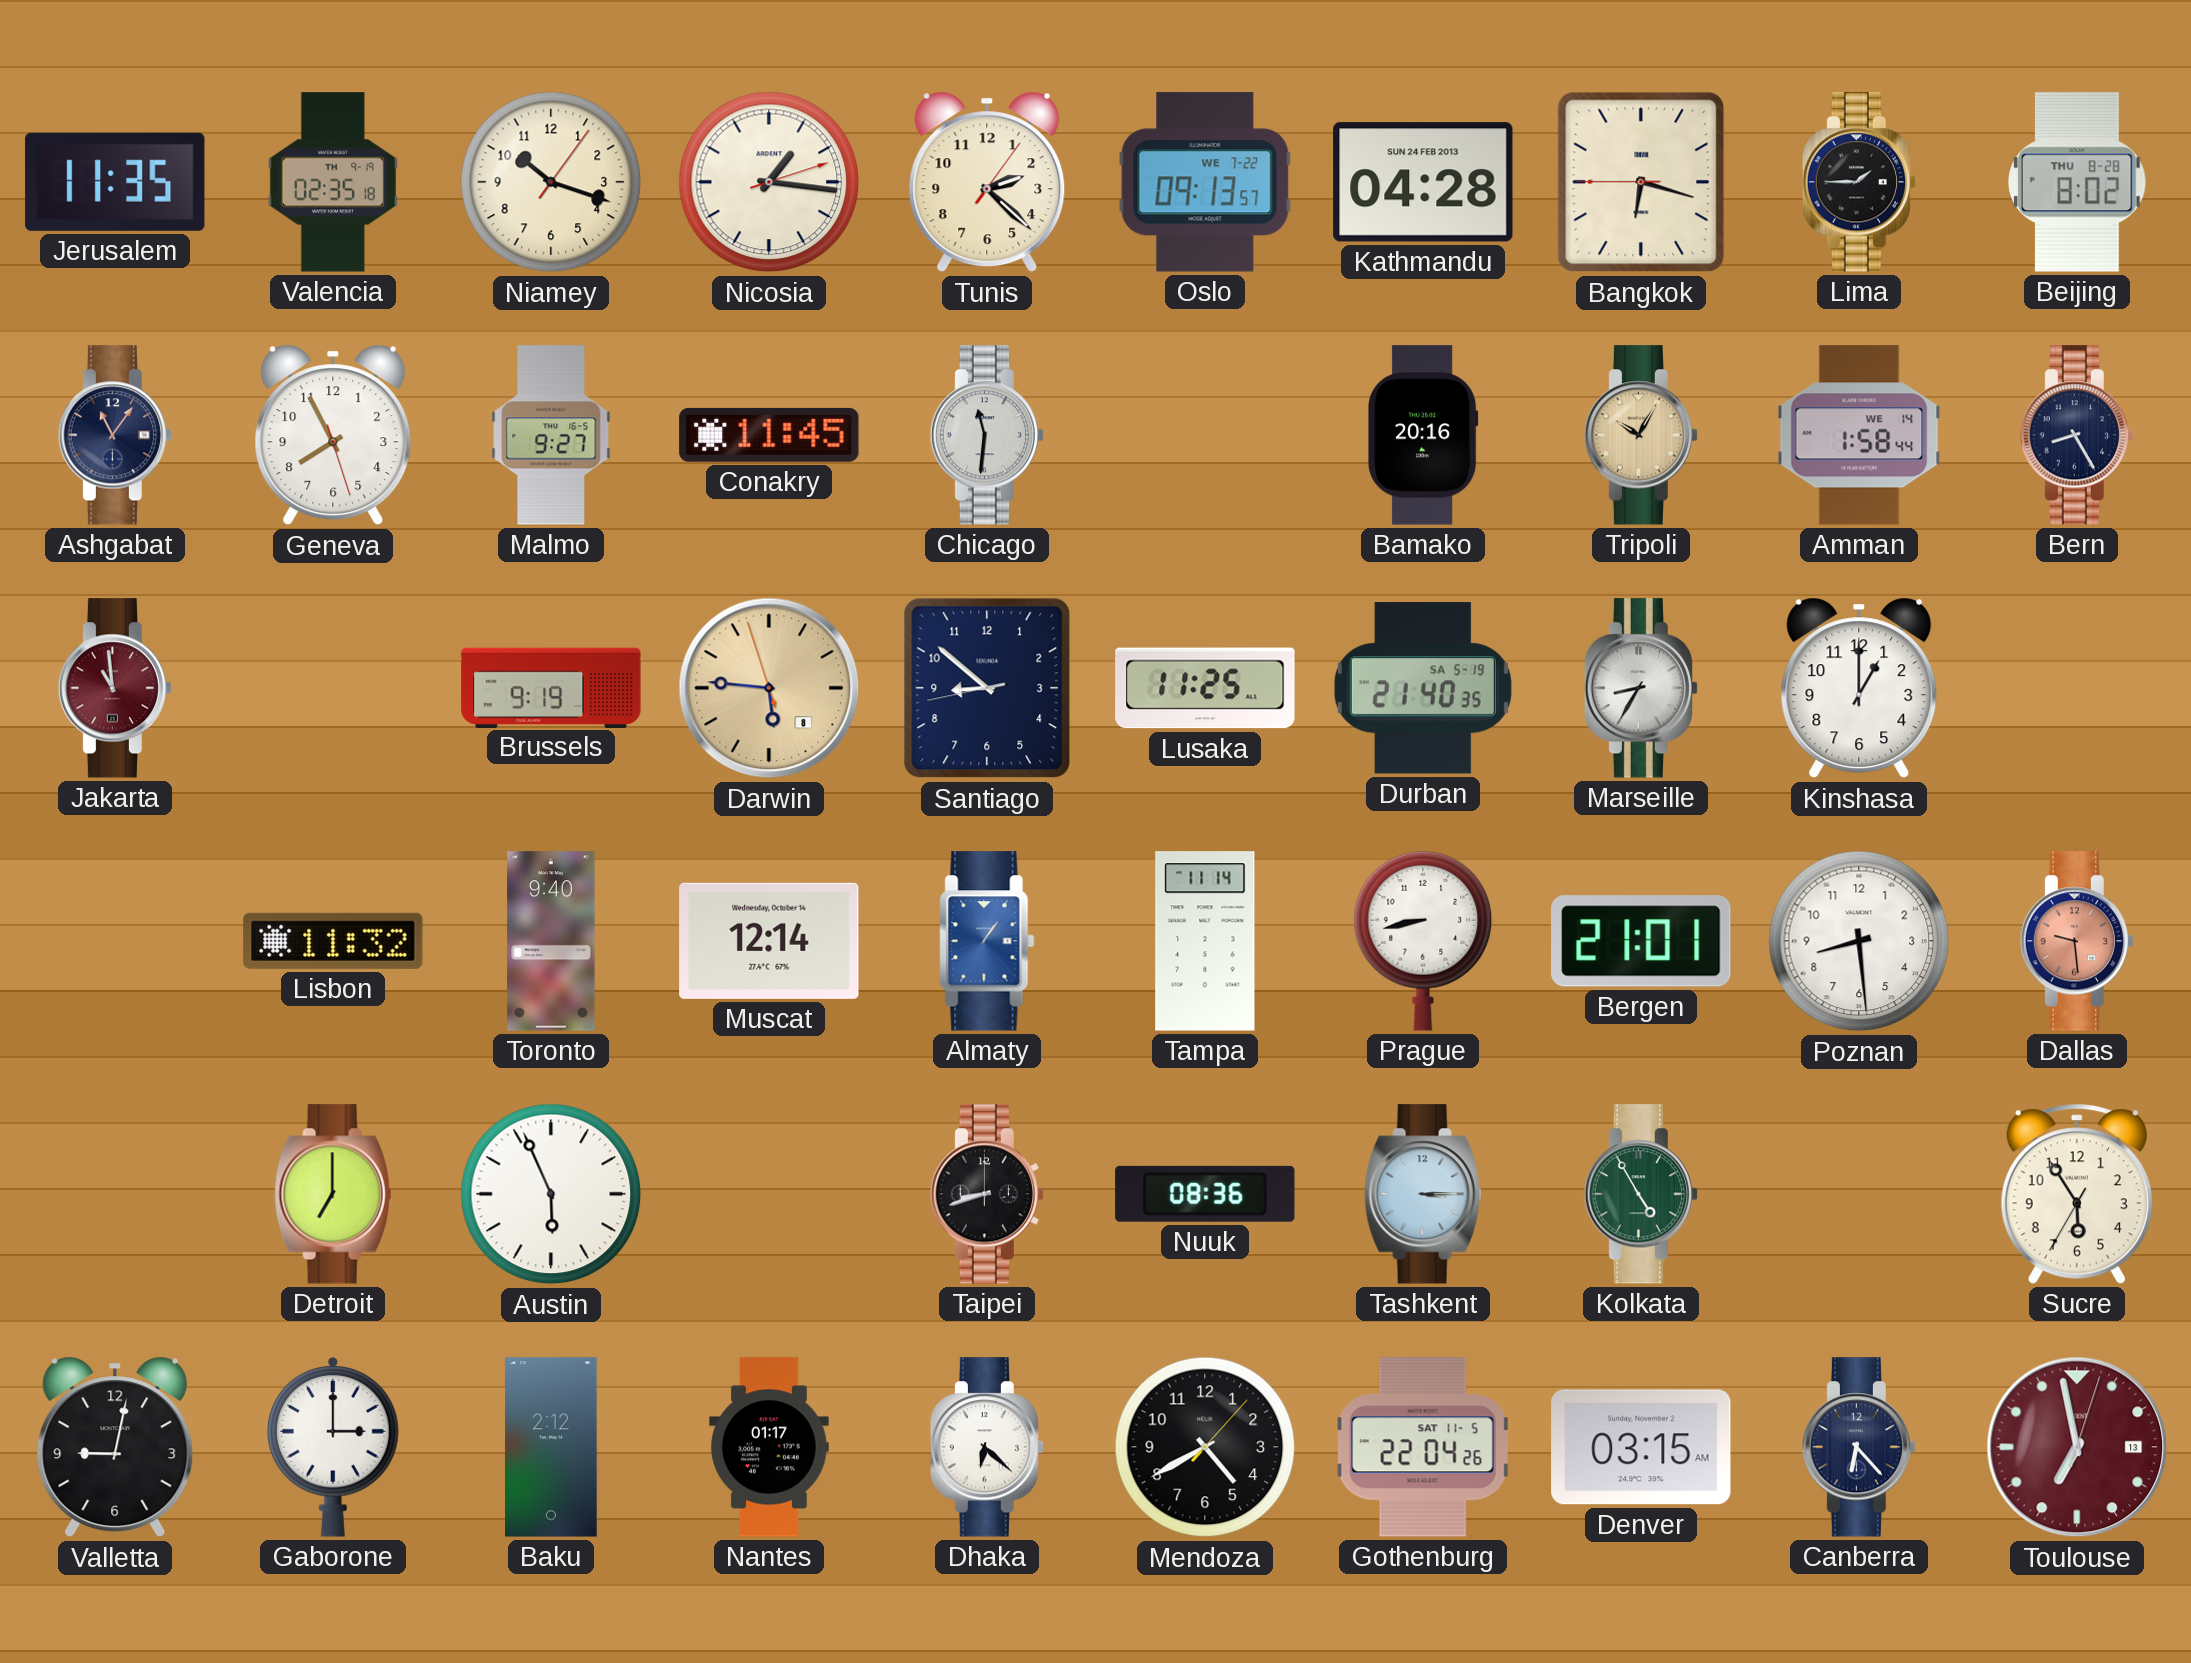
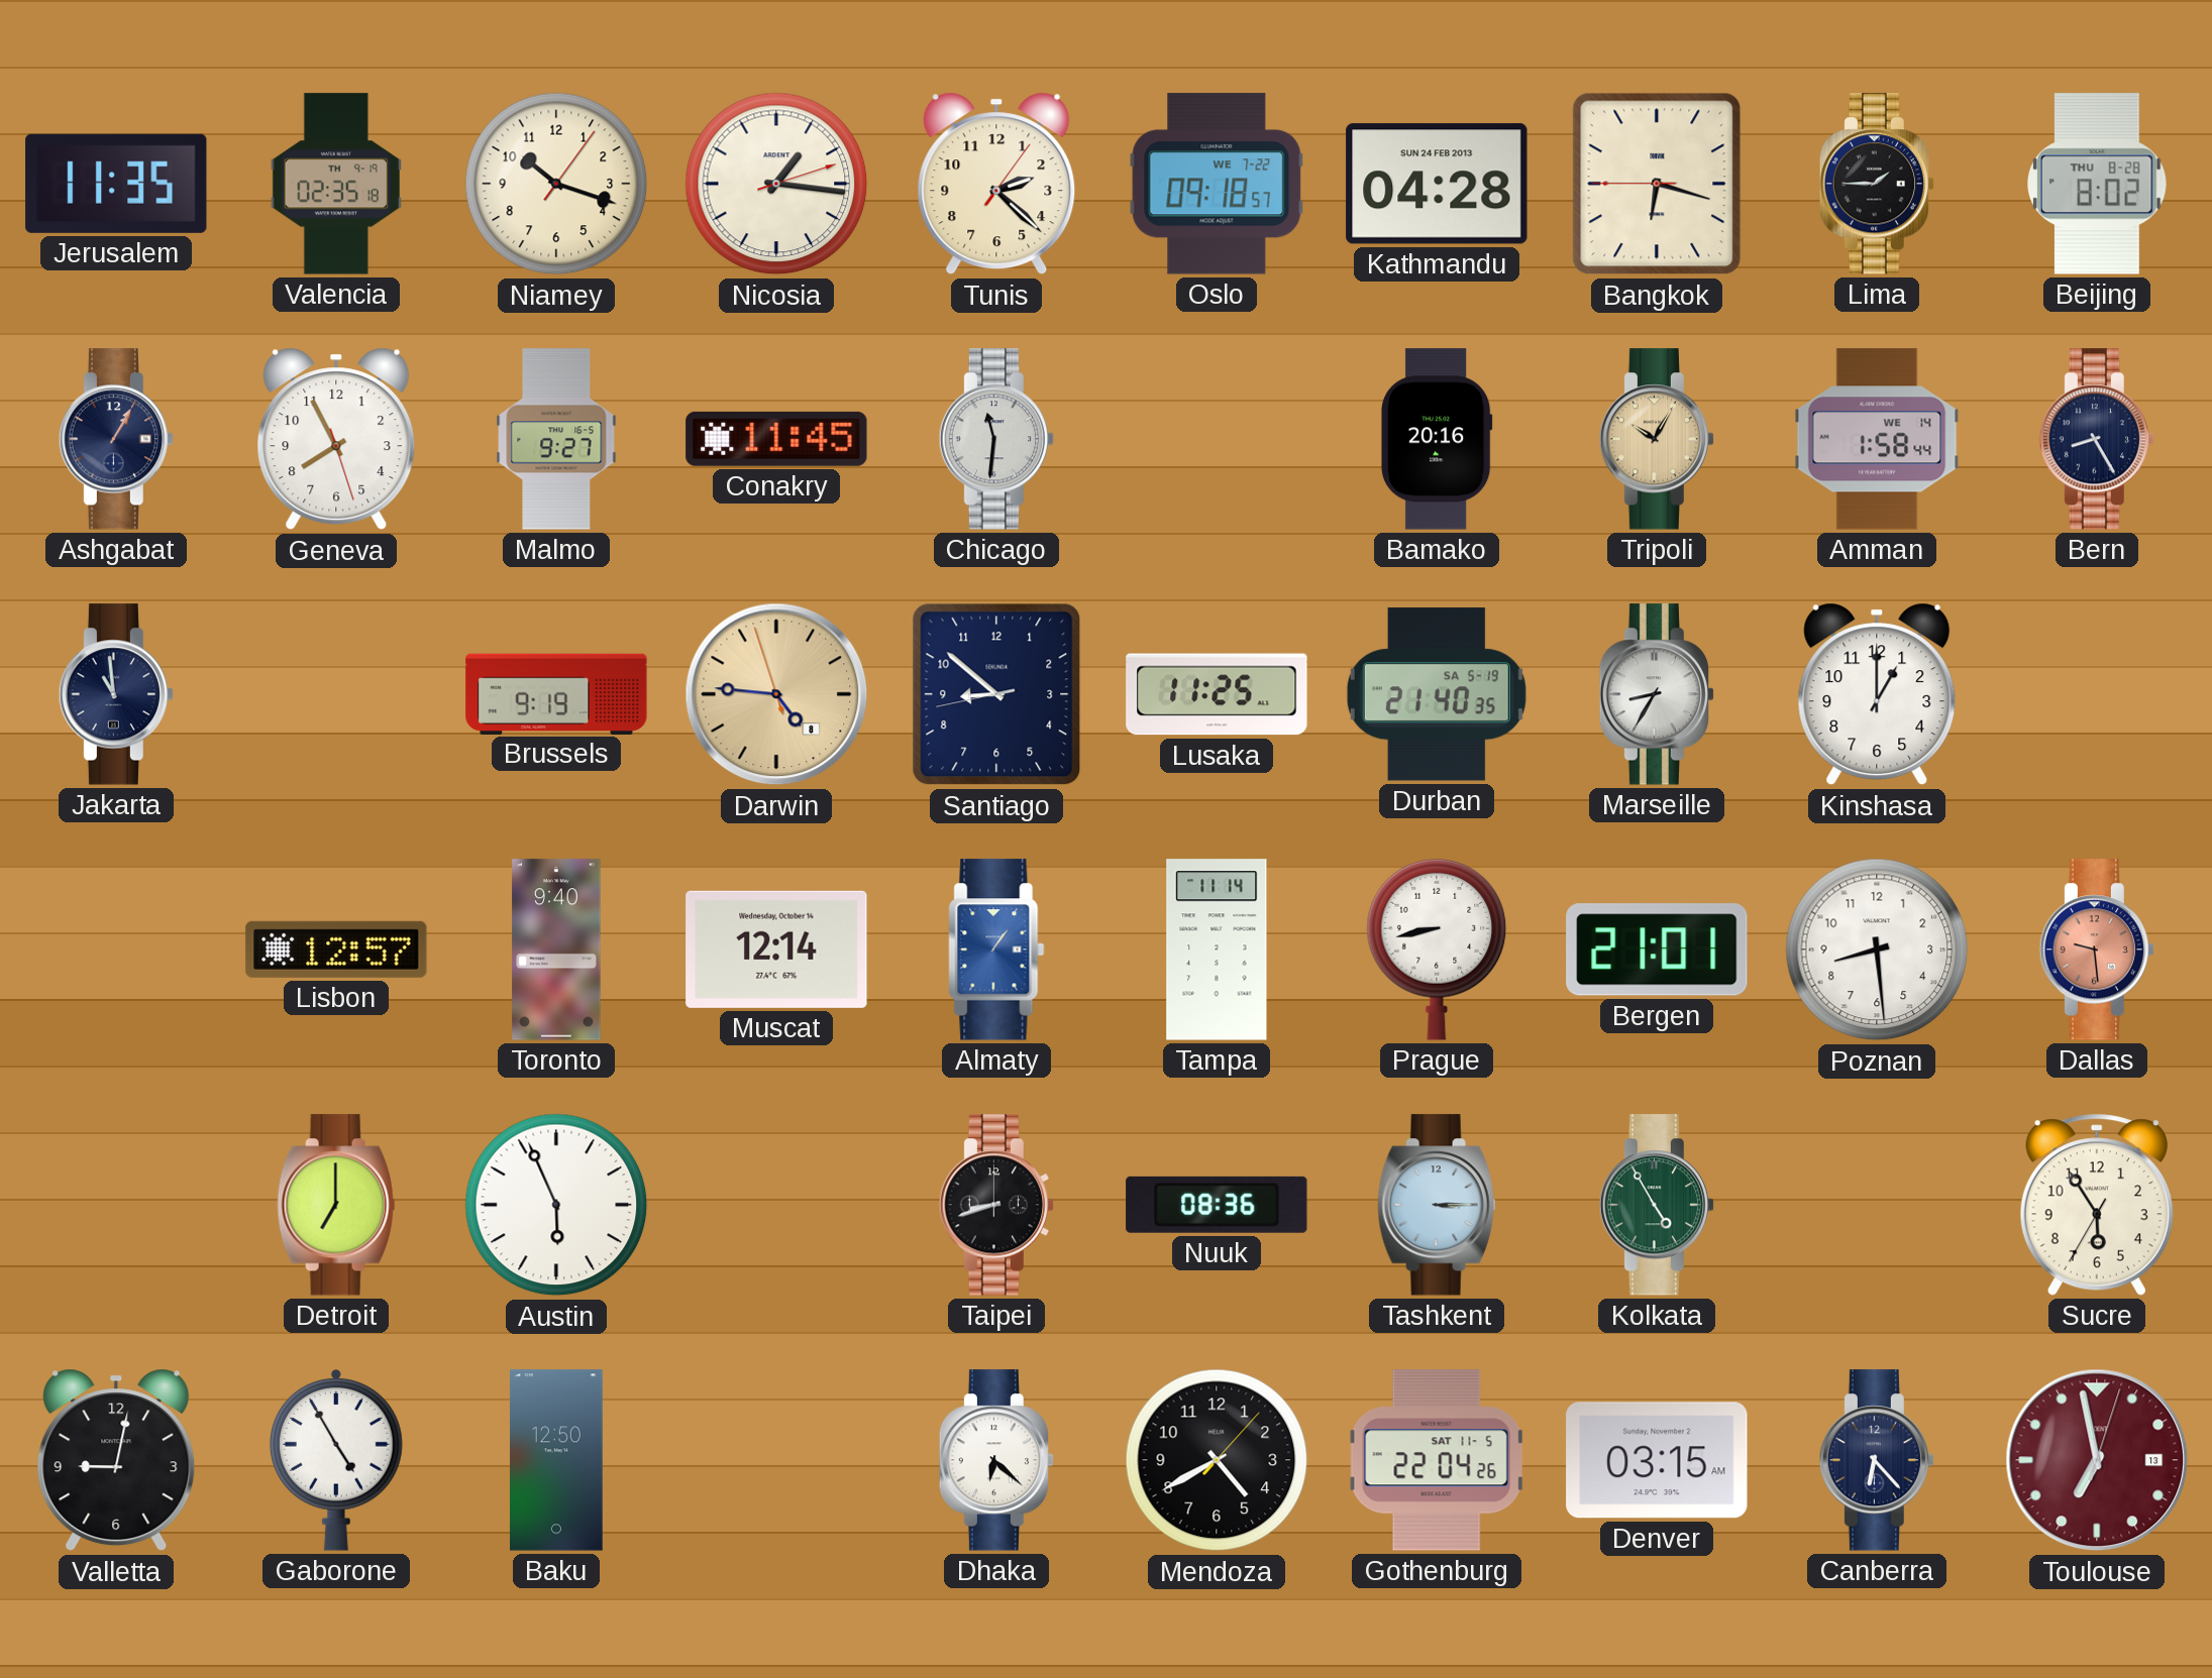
Oslo: 09:13 -> 09:18
Ashgabat: 11:06 -> 1:05
Jakarta dial: burgundy -> navy
Darwin: 5:45 -> 4:45
Lisbon: 11:32 -> 12:57
Gaborone: 3:00 -> 4:55
Baku: 2:12 -> 12:50
Nantes: 01:17 -> none
